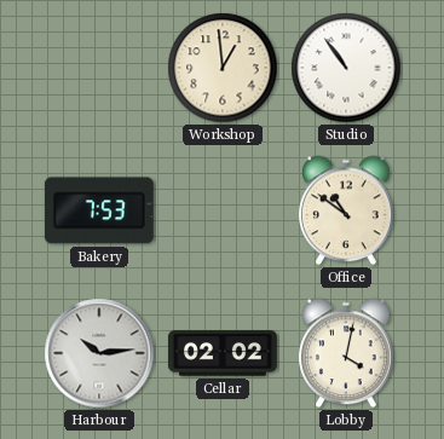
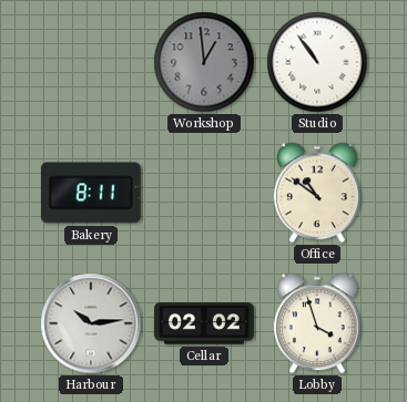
Workshop dial: cream -> grey
Bakery: 7:53 -> 8:11
Lobby: 4:02 -> 3:57
